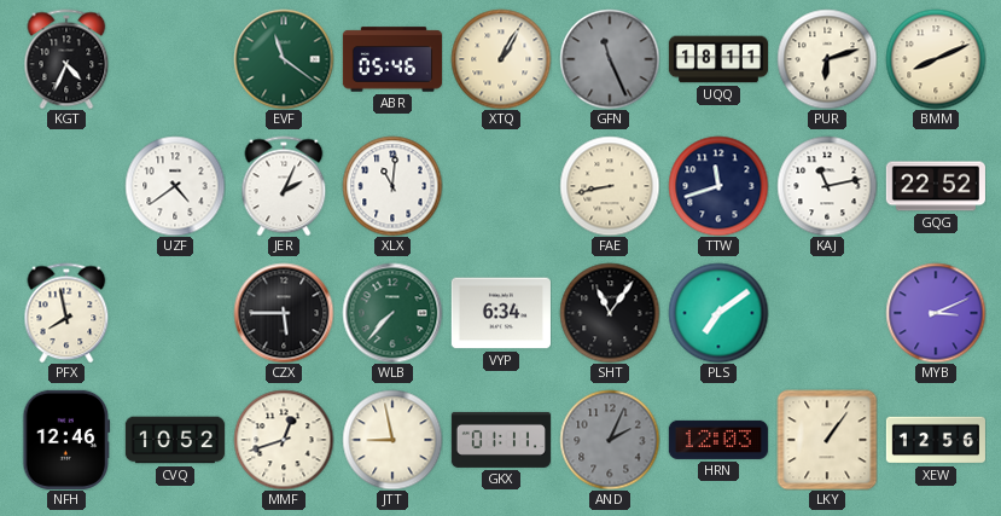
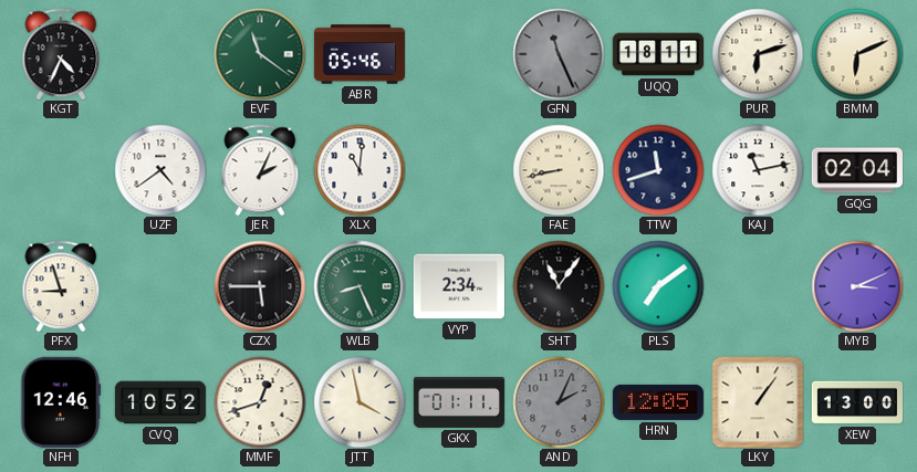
XTQ: 1:05 -> none
BMM: 8:11 -> 6:11
GQG: 22:52 -> 02:04
PFX: 7:58 -> 8:57
WLB: 7:37 -> 8:26
VYP: 6:34 -> 2:34
JTT: 8:58 -> 3:58
HRN: 12:03 -> 12:05
XEW: 12:56 -> 13:00
